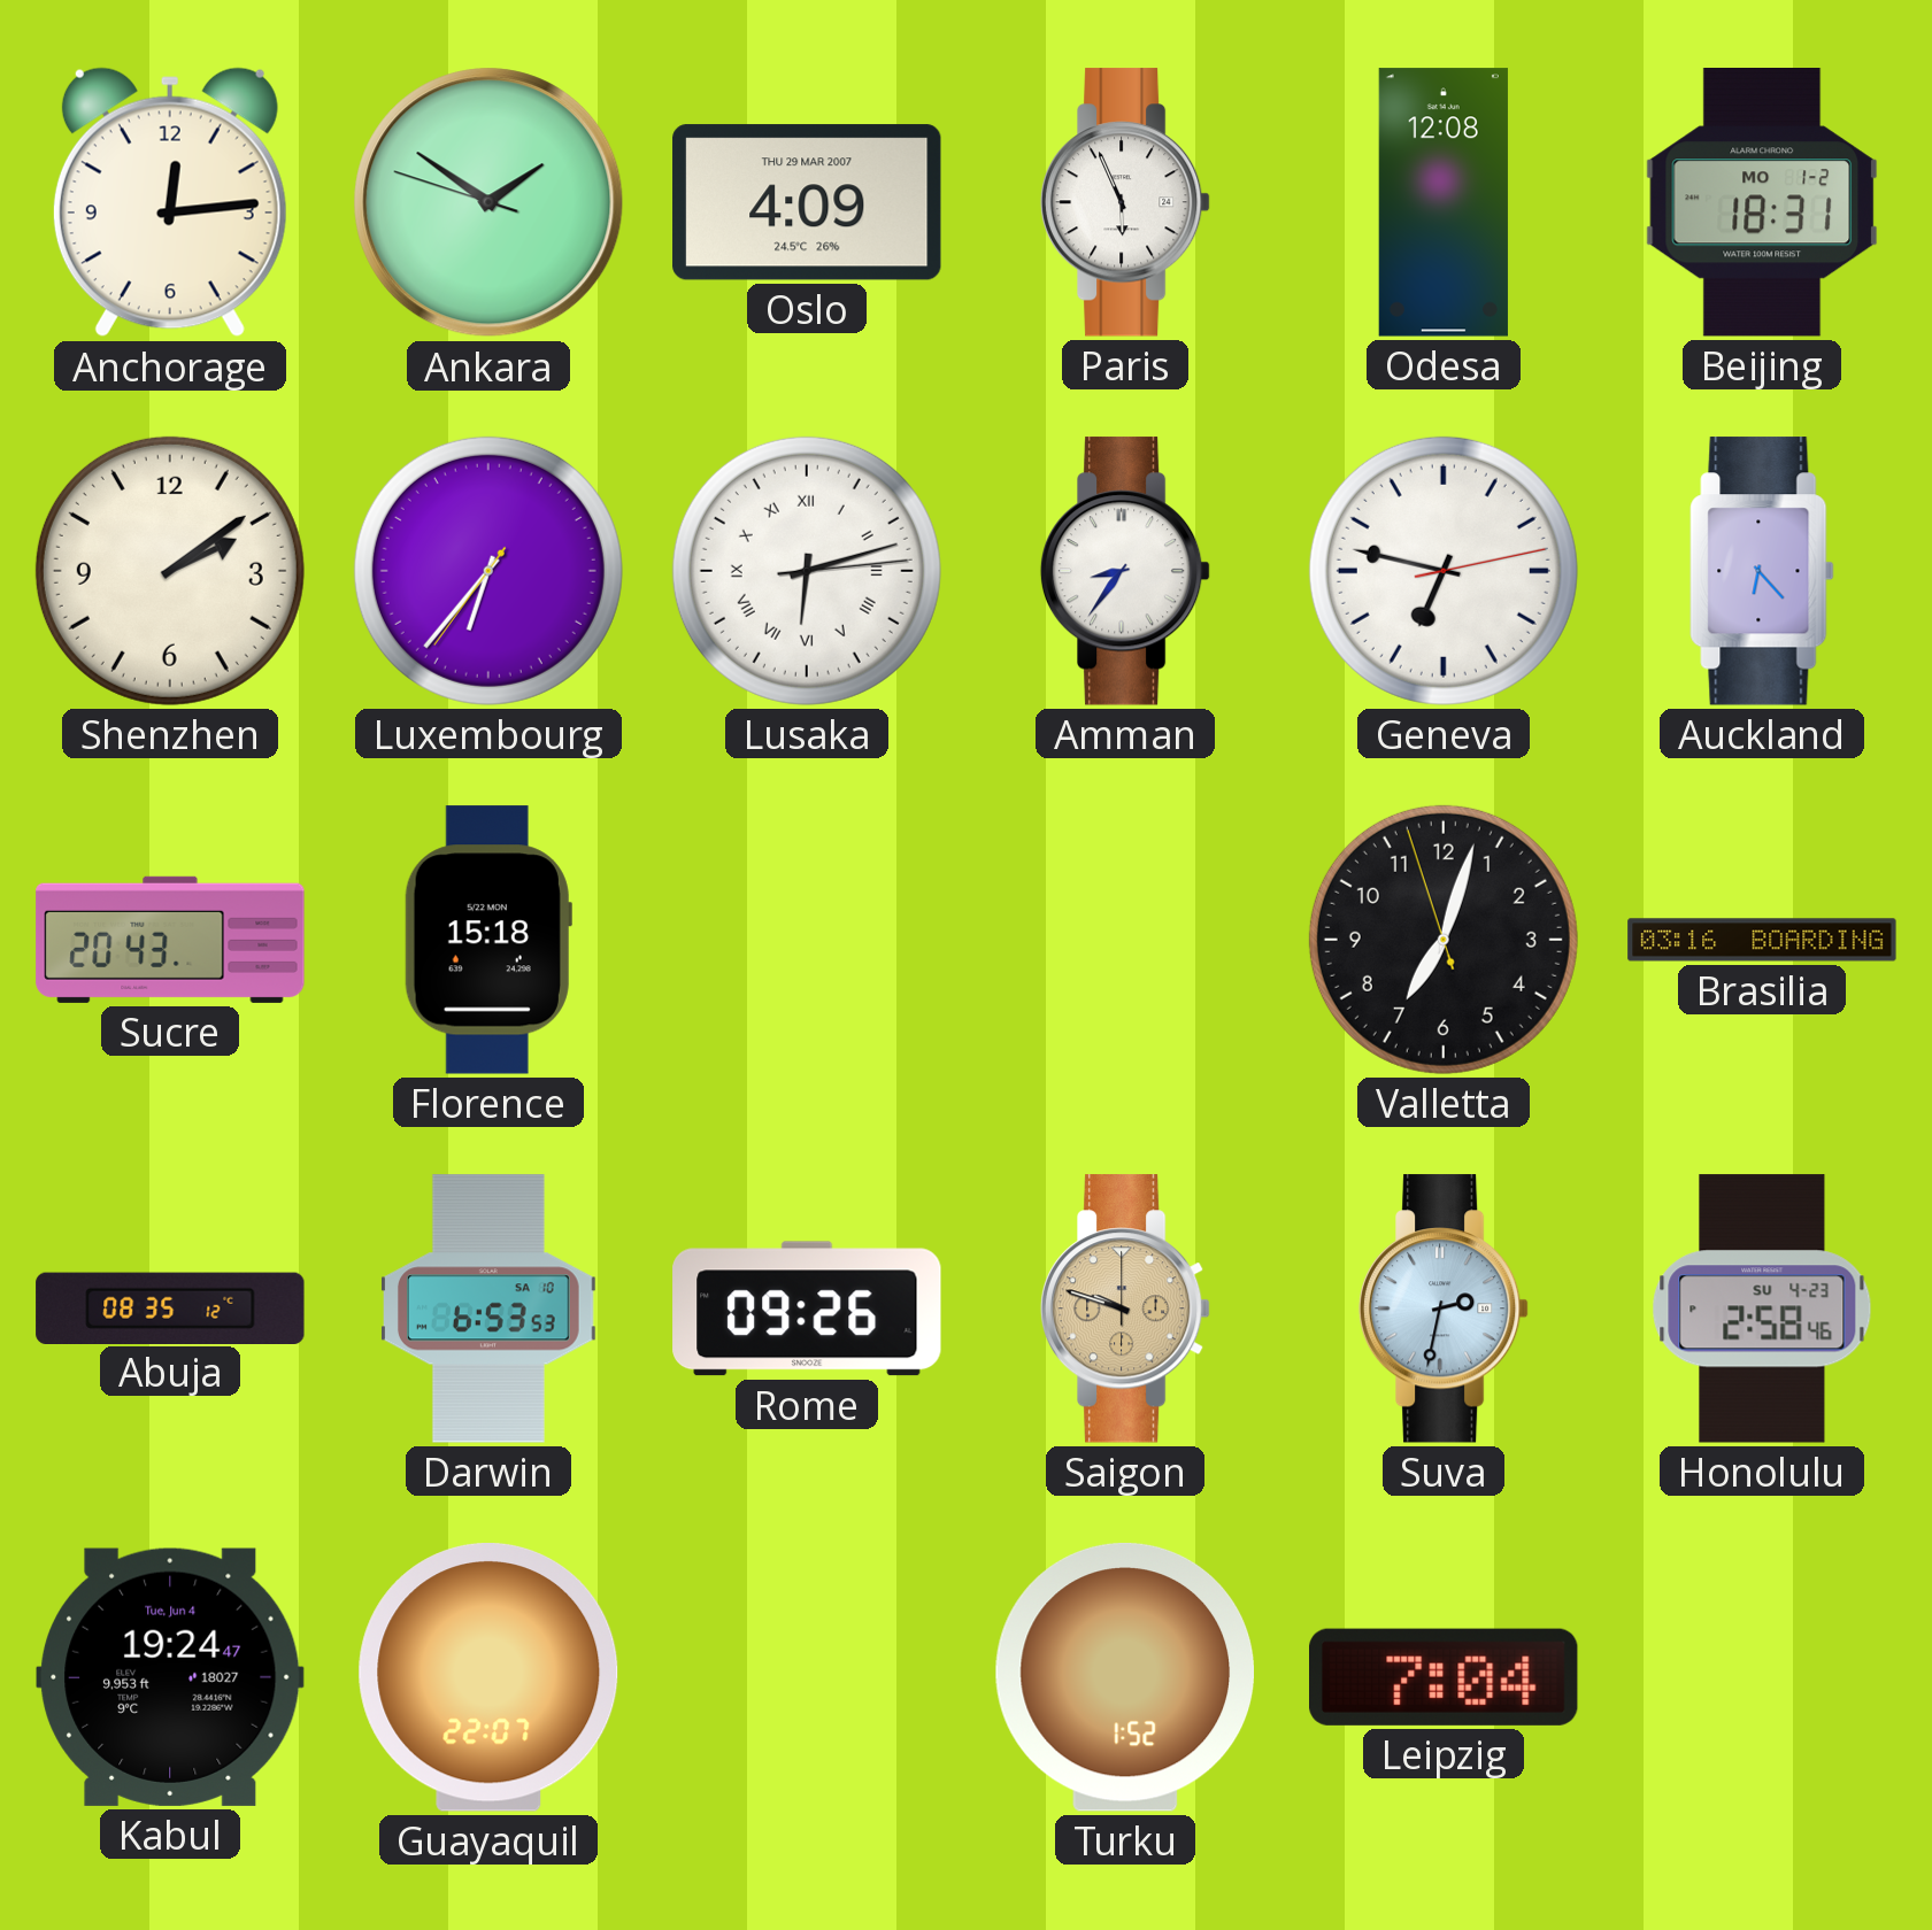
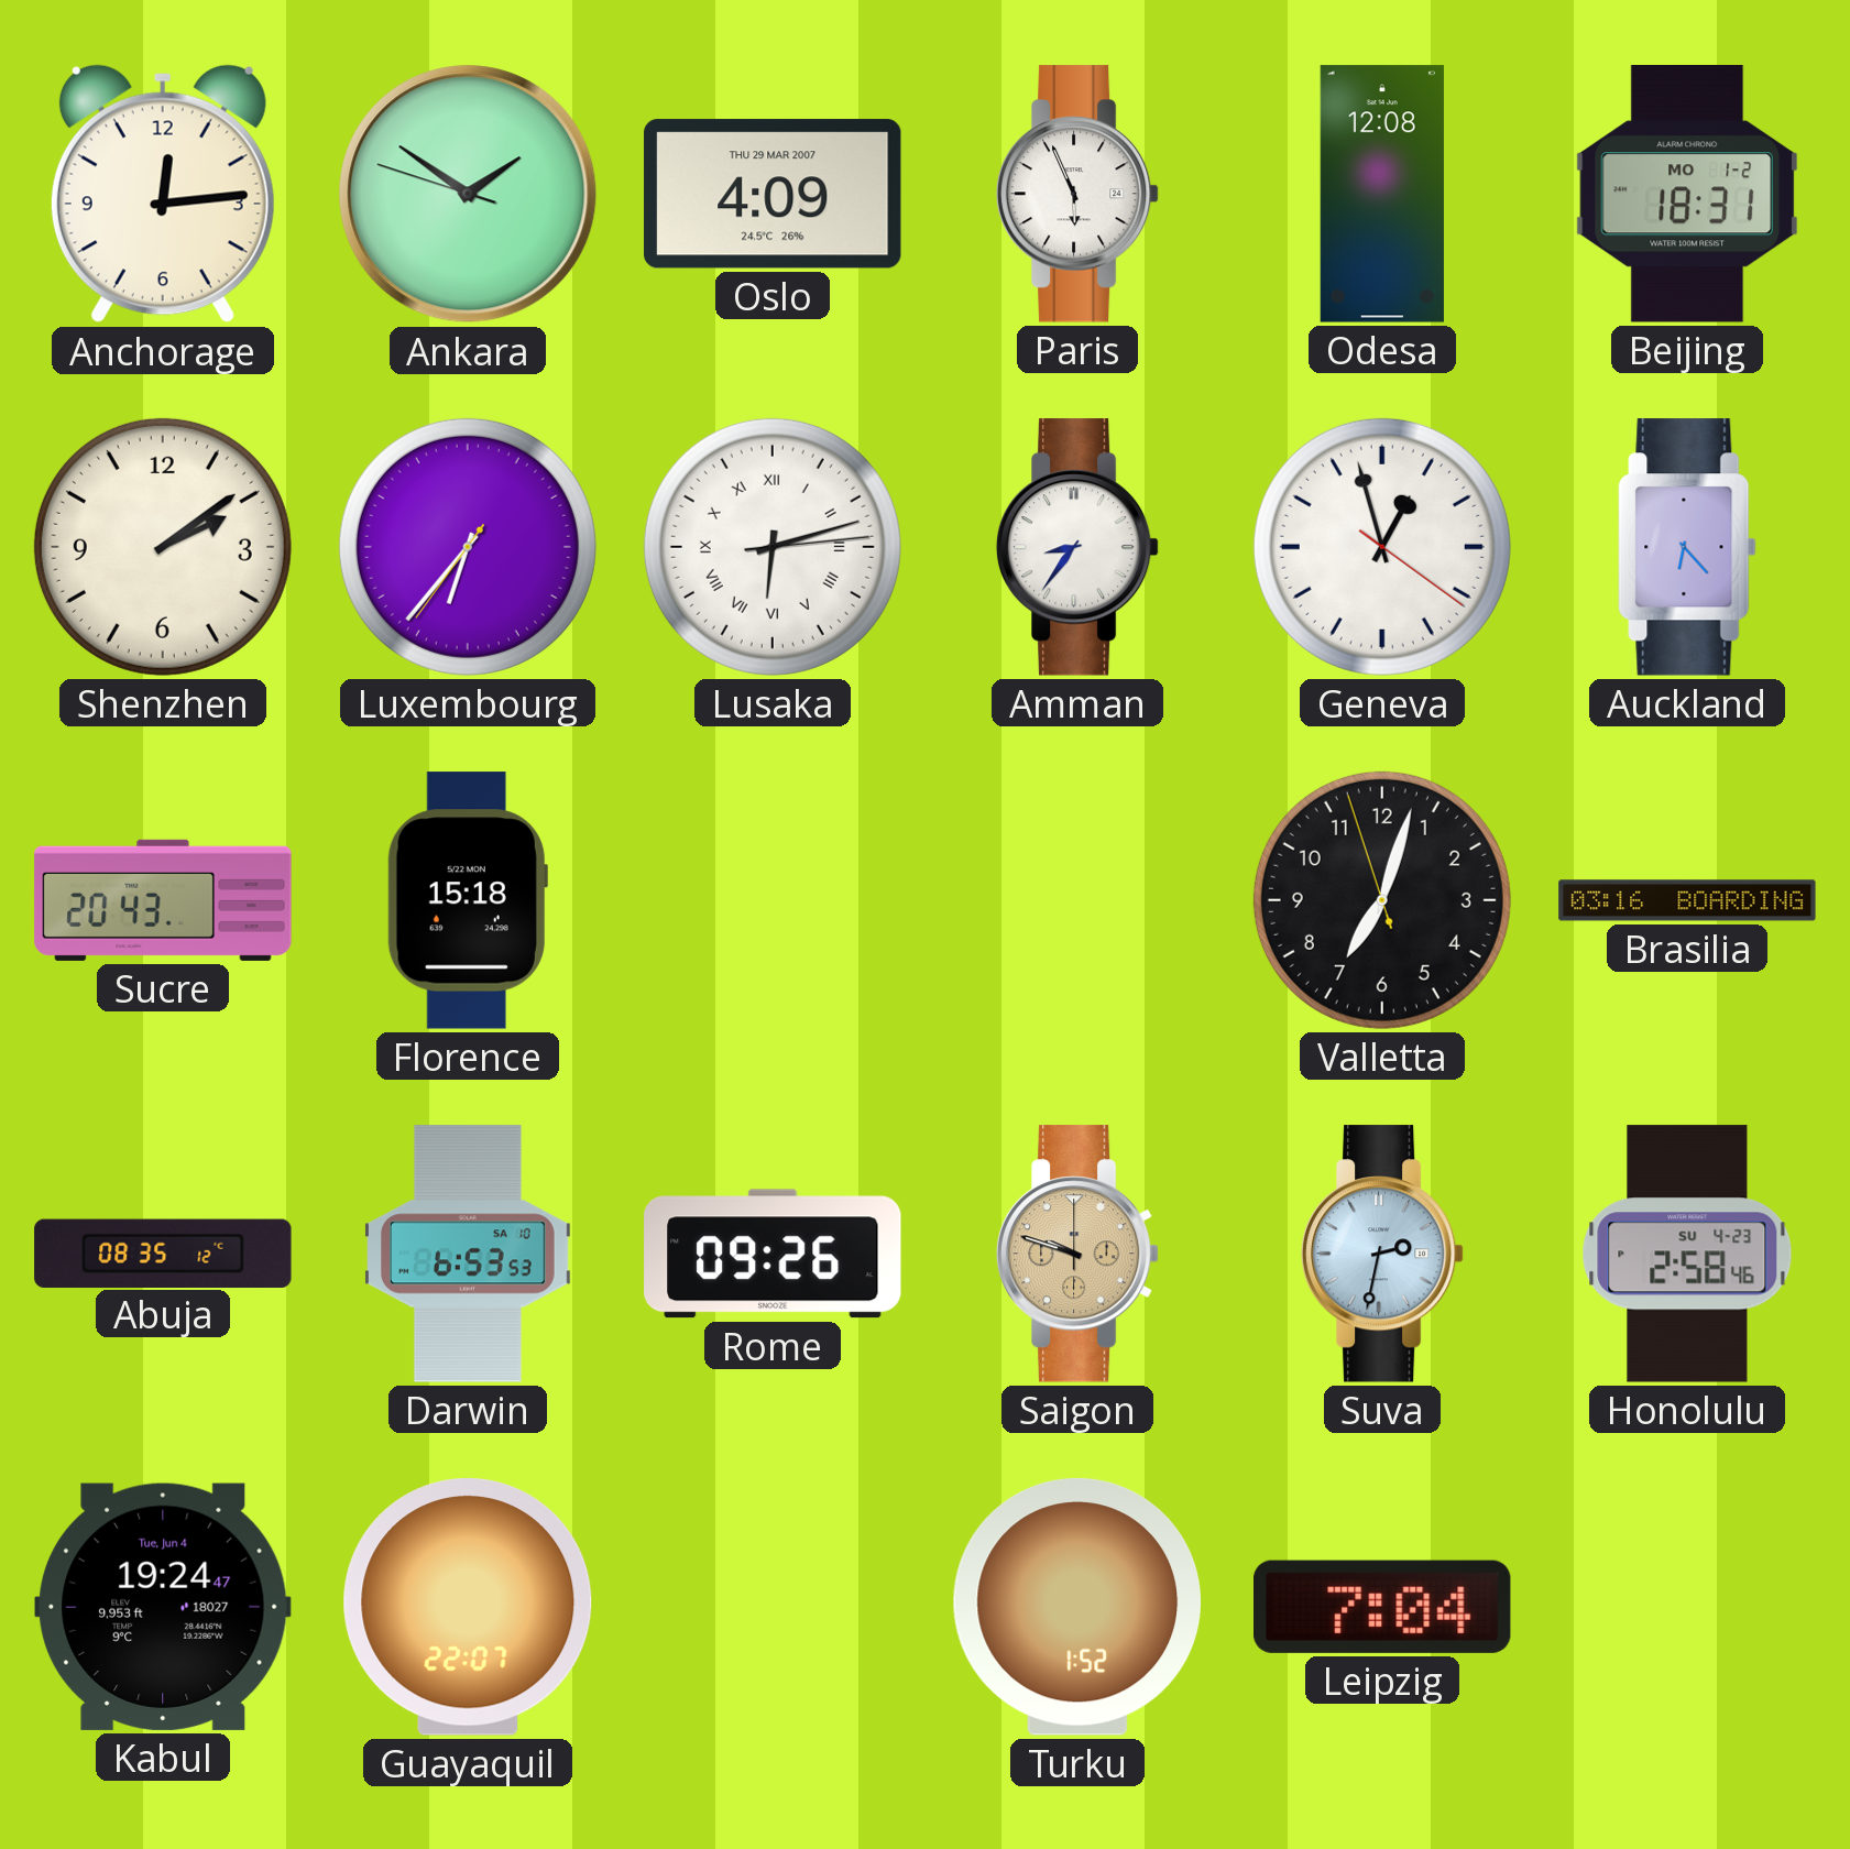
Geneva: 6:47 -> 12:57
